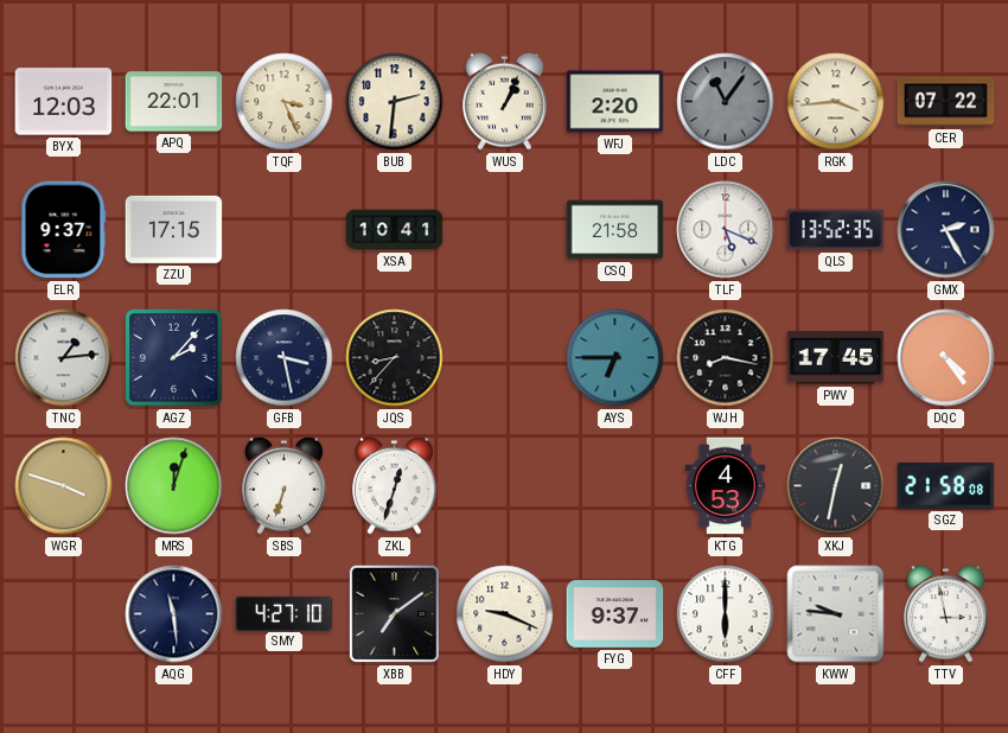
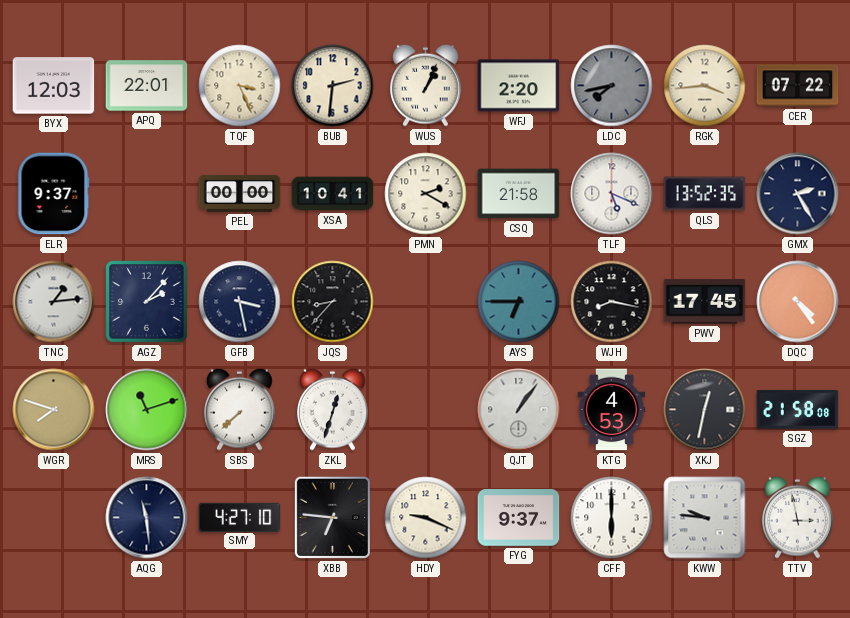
LDC: 11:06 -> 7:43
ZZU: 17:15 -> none
PEL: none -> 00:00
PMN: none -> 2:20
WGR: 3:48 -> 7:48
MRS: 12:03 -> 11:12
SBS: 6:33 -> 7:38
QJT: none -> 1:06
XBB: 7:09 -> 6:46
